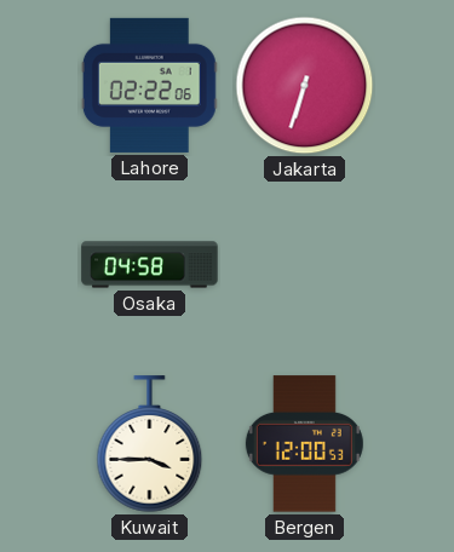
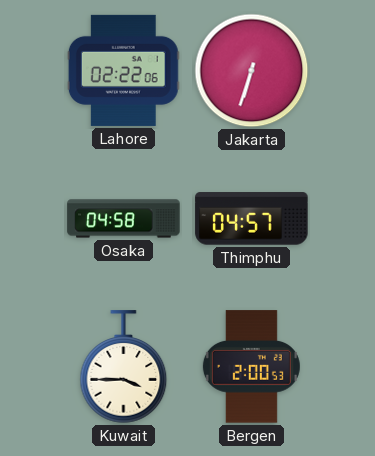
Thimphu: none -> 04:57
Bergen: 12:00 -> 2:00
